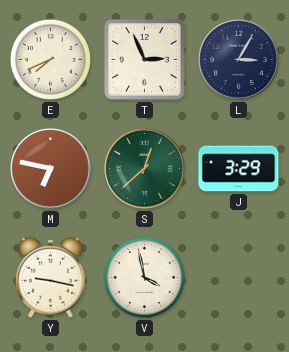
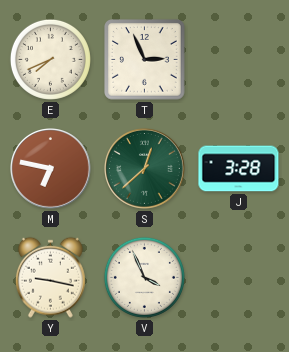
L: 3:05 -> none
J: 3:29 -> 3:28
V: 3:58 -> 3:56
